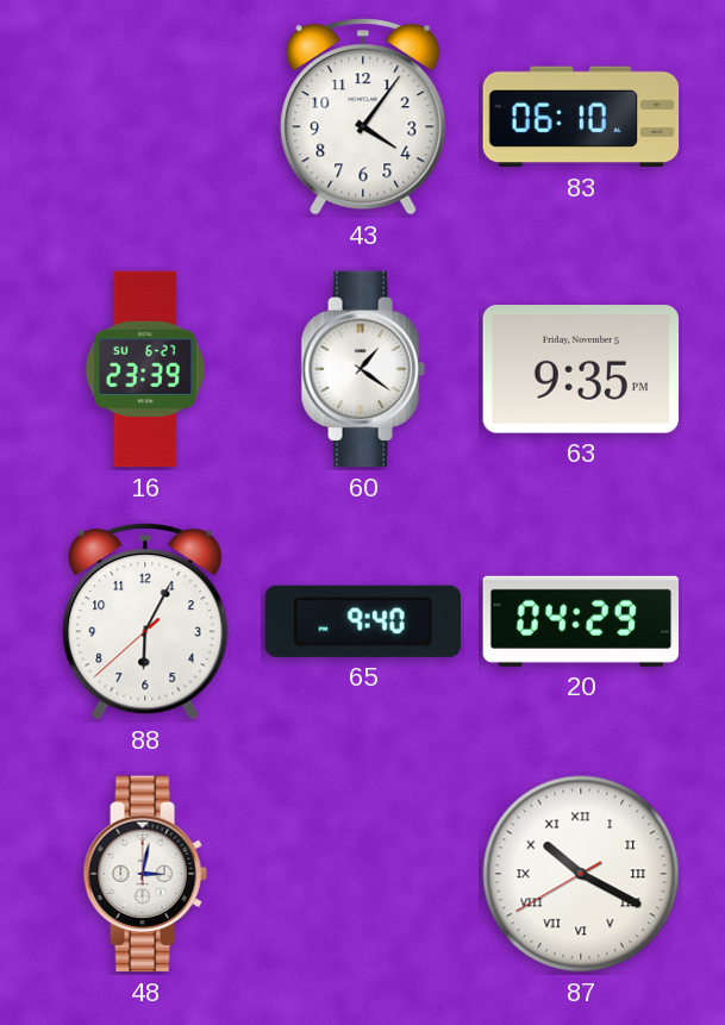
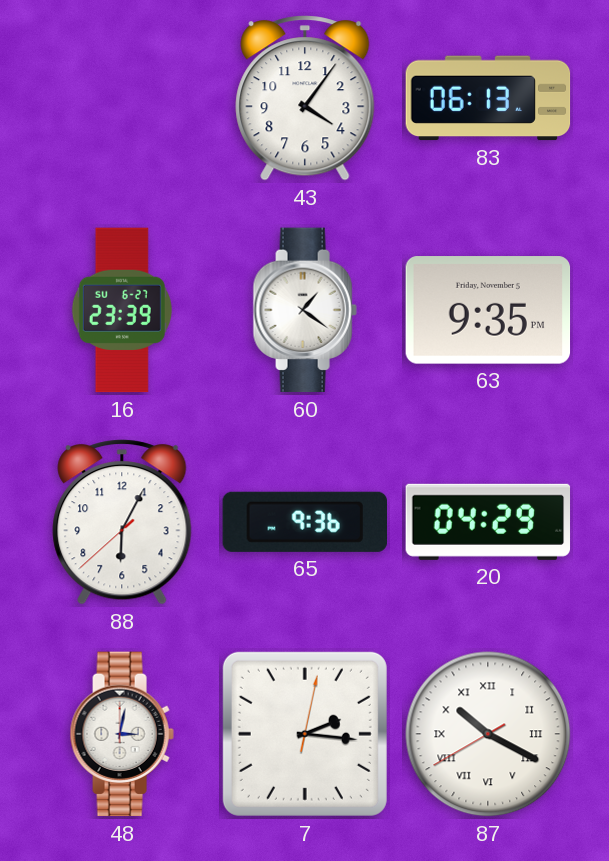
83: 06:10 -> 06:13
65: 9:40 -> 9:36
7: none -> 2:16
